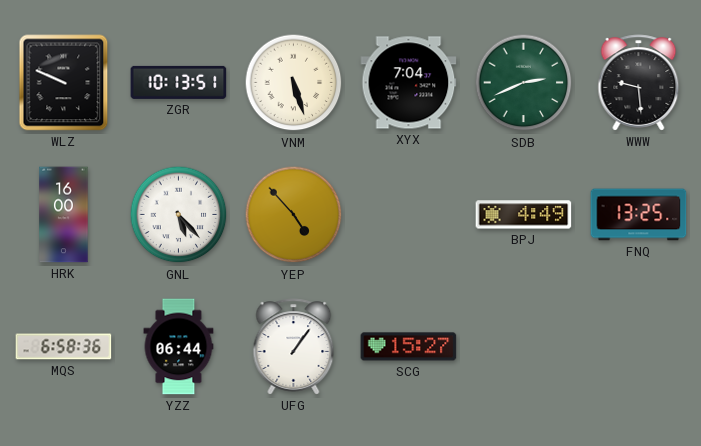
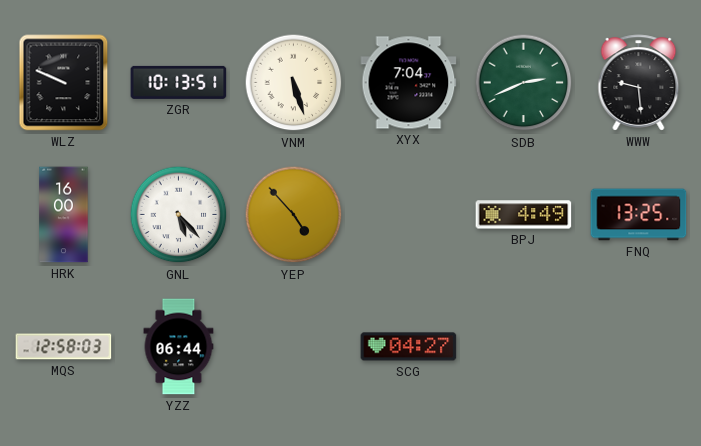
MQS: 6:58 -> 12:58
UFG: 1:06 -> none
SCG: 15:27 -> 04:27
